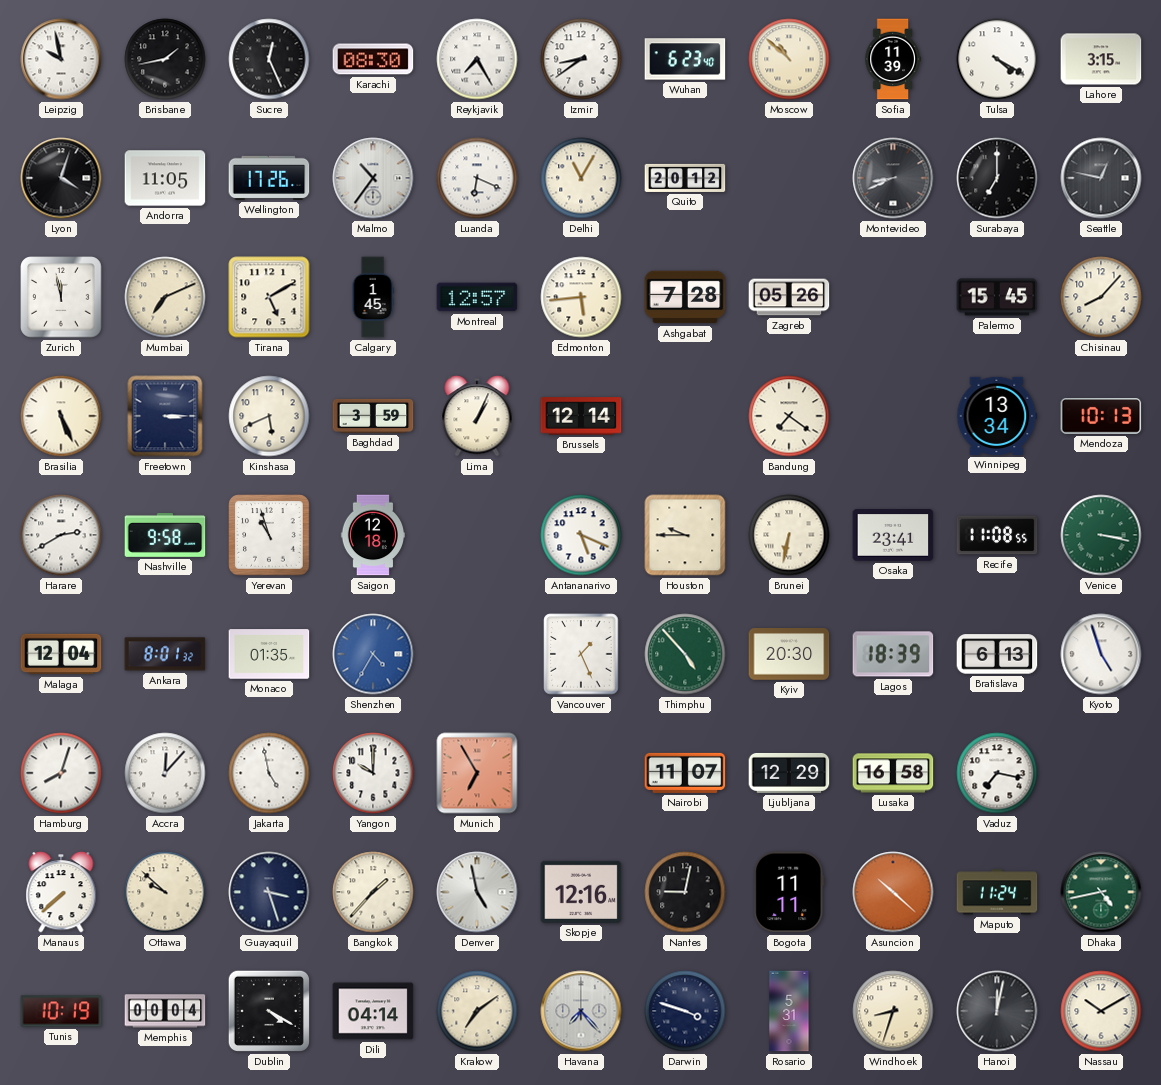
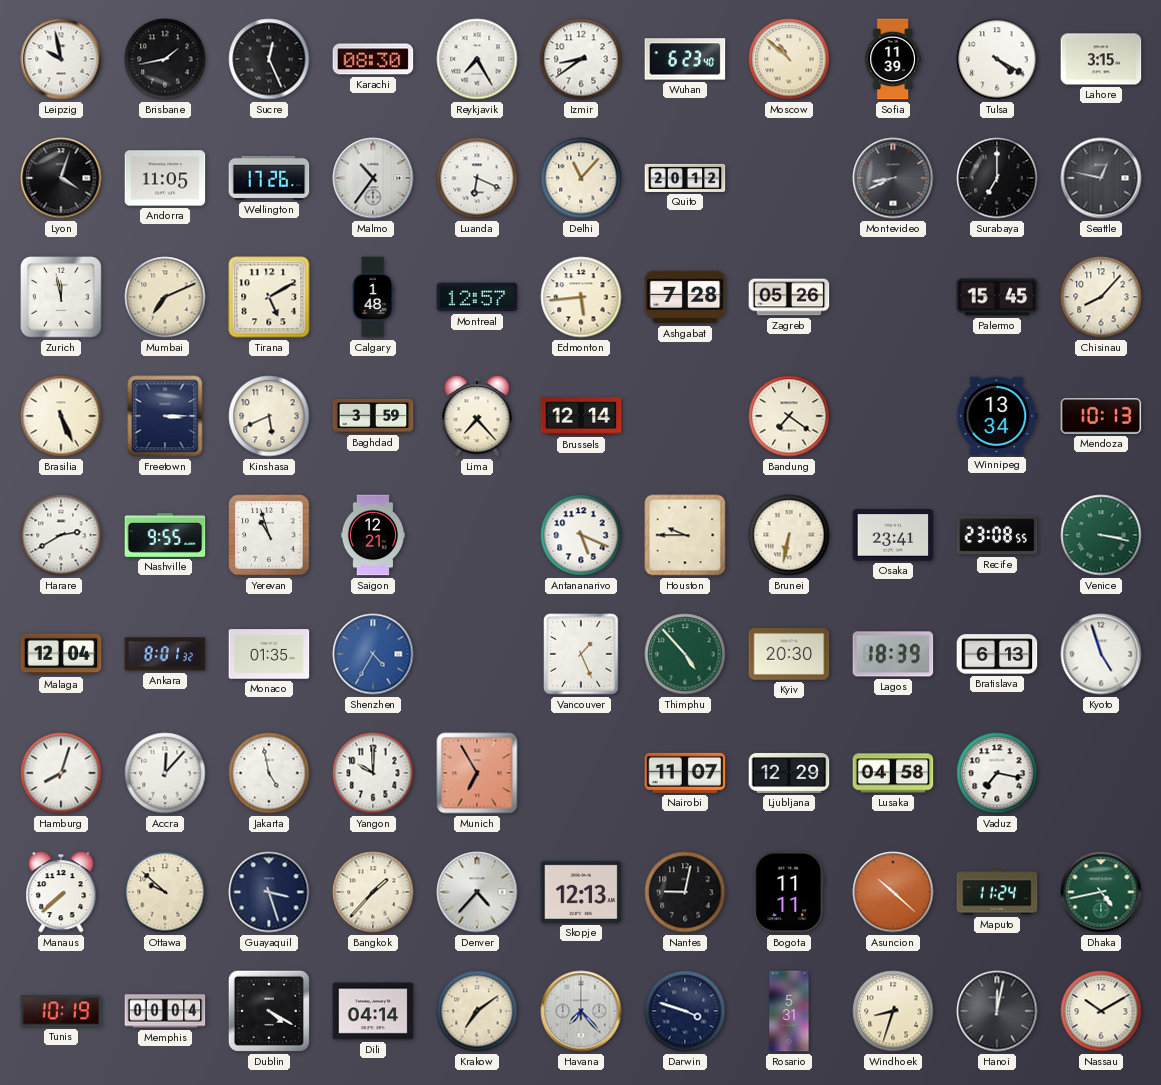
Delhi: 11:05 -> 11:07
Calgary: 1:45 -> 1:48
Lima: 1:04 -> 7:23
Nashville: 9:58 -> 9:55
Saigon: 12:18 -> 12:21
Recife: 11:08 -> 23:08
Lusaka: 16:58 -> 04:58
Denver: 4:58 -> 4:37
Skopje: 12:16 -> 12:13
